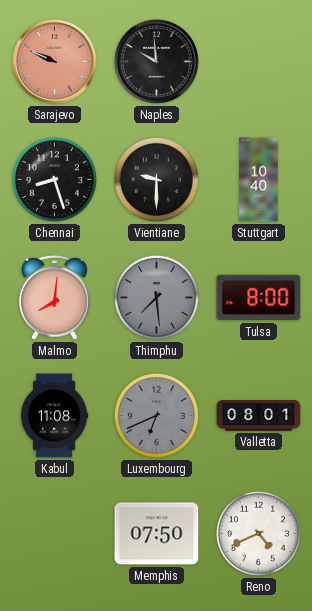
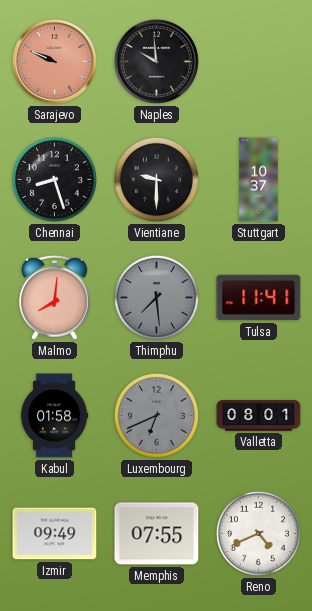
Stuttgart: 10:40 -> 10:37
Tulsa: 8:00 -> 11:41
Kabul: 11:08 -> 01:58
Izmir: none -> 09:49
Memphis: 07:50 -> 07:55
